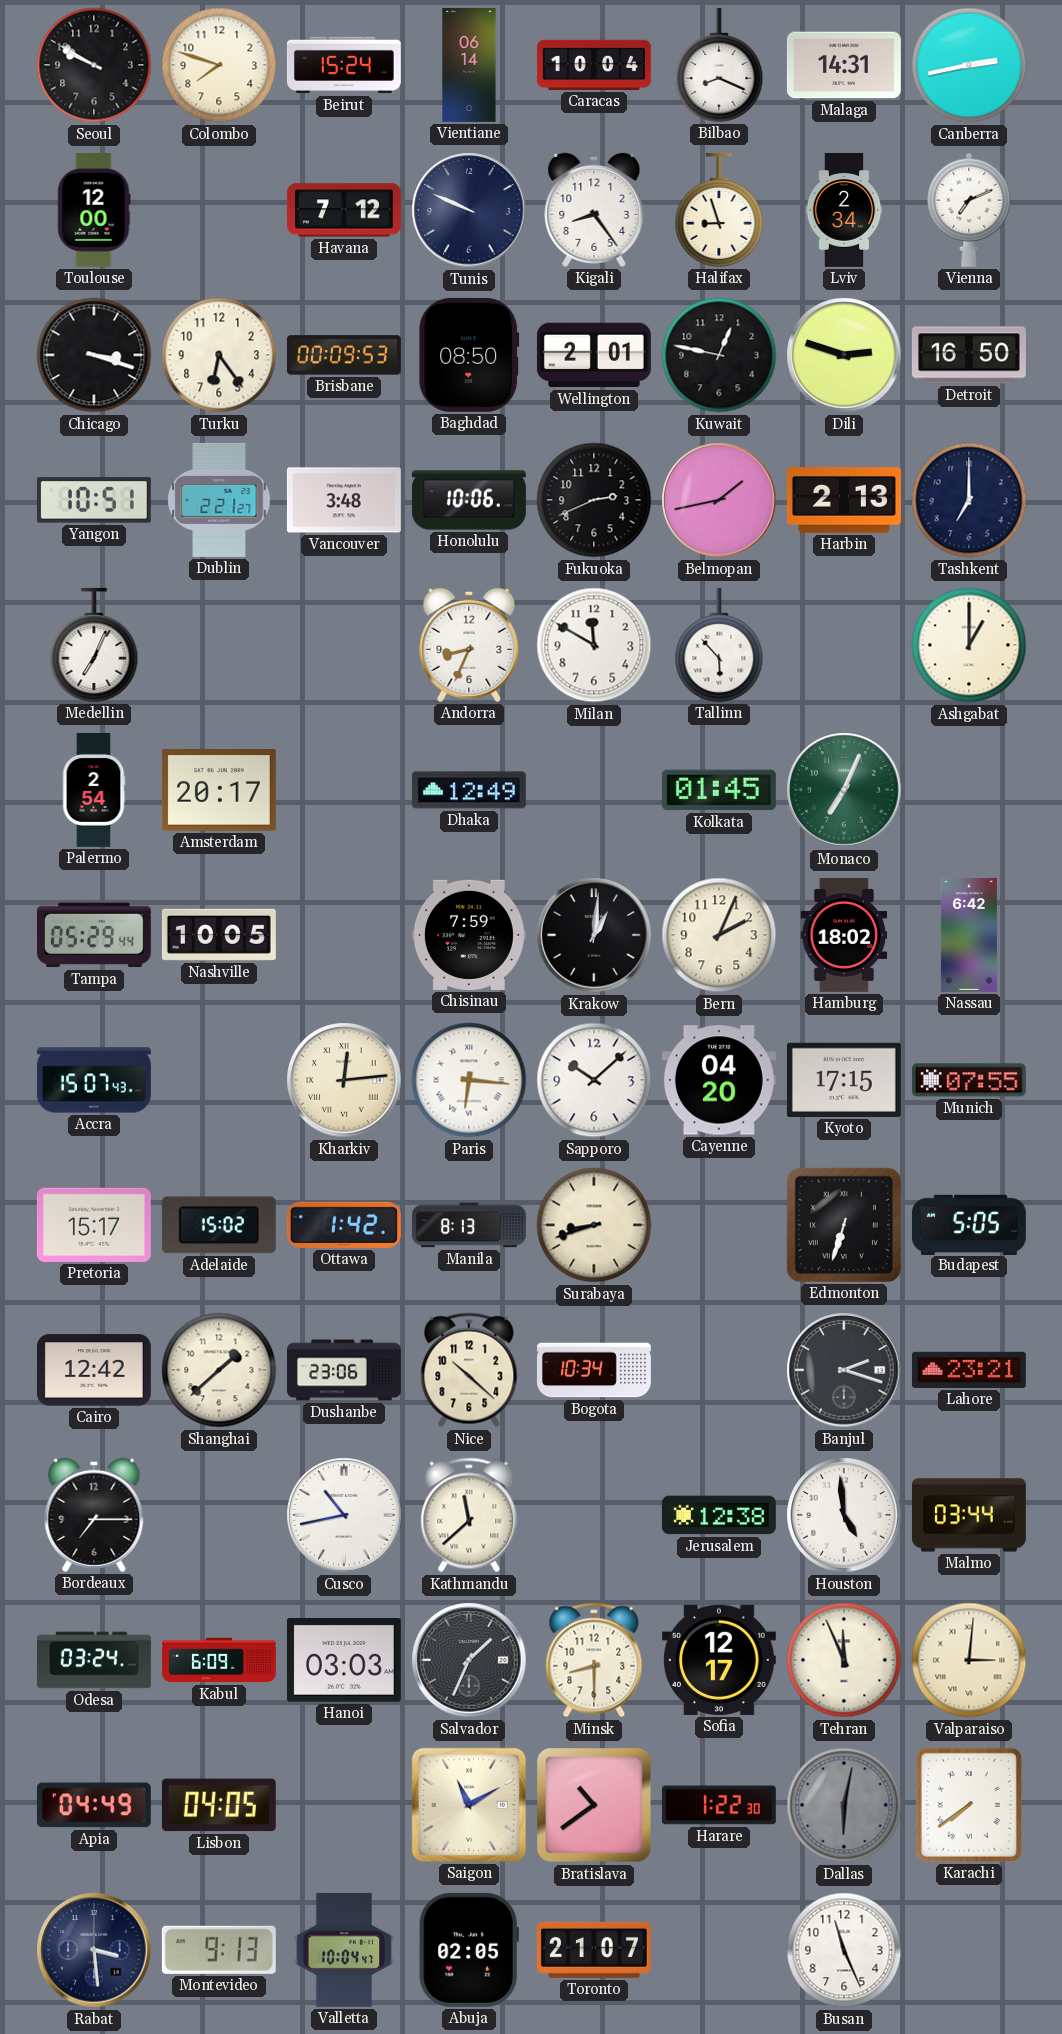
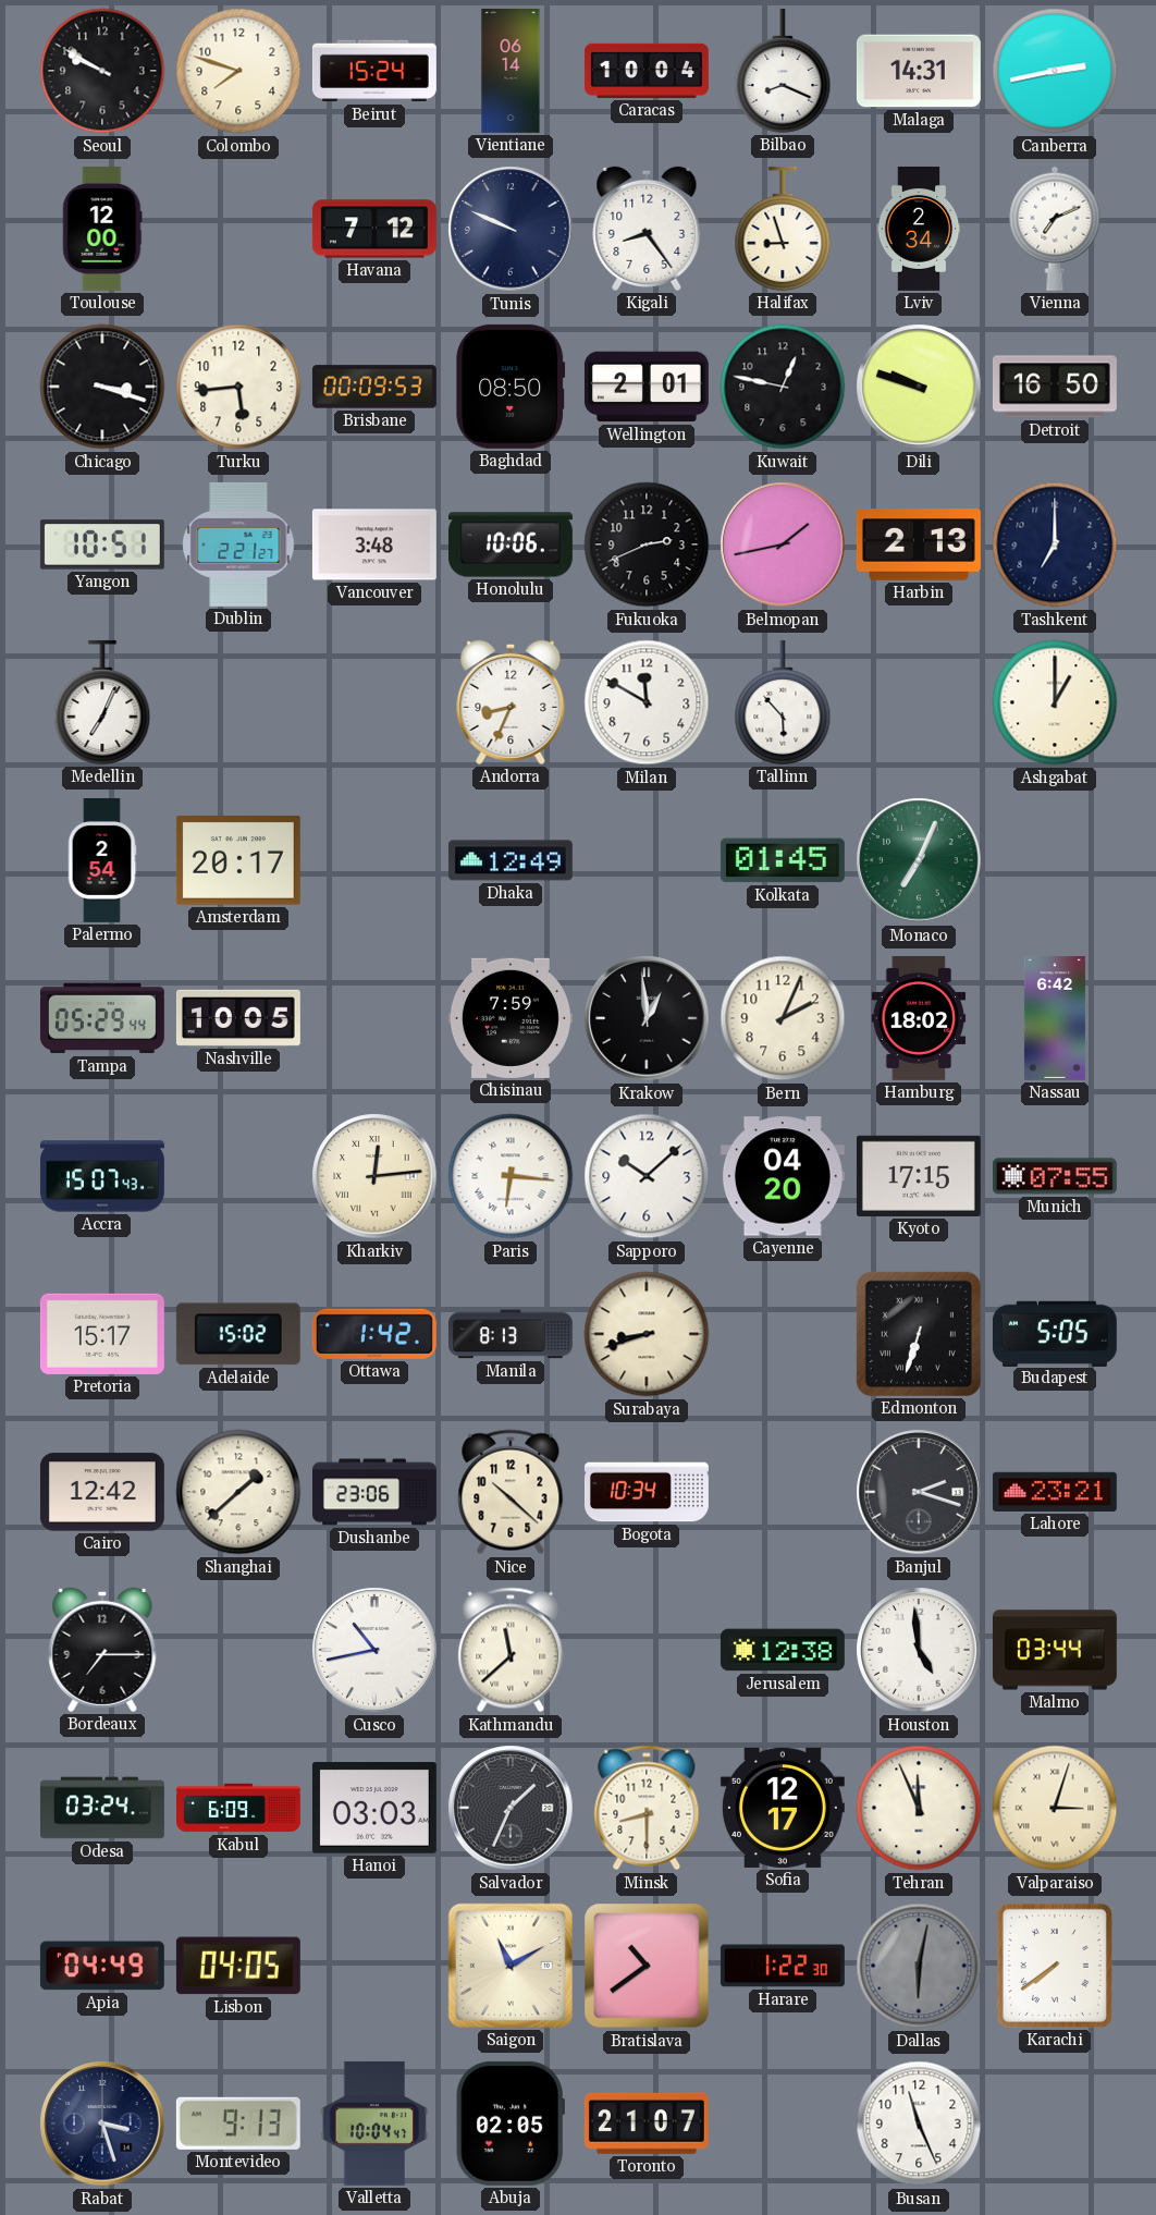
Turku: 6:24 -> 5:44
Dili: 2:48 -> 9:48
Krakow: 1:01 -> 12:59
Valparaiso: 3:01 -> 3:03
Rabat: 3:29 -> 3:27
